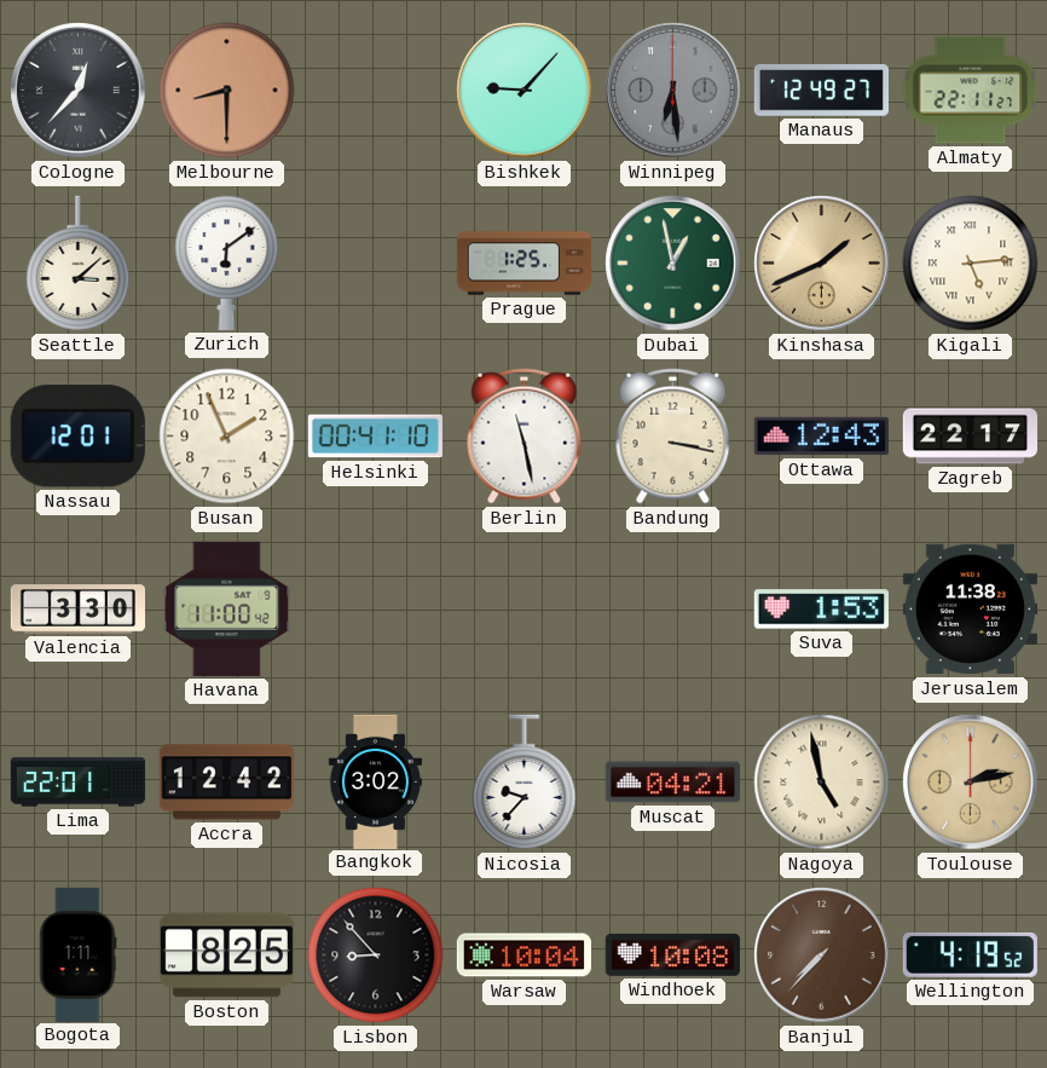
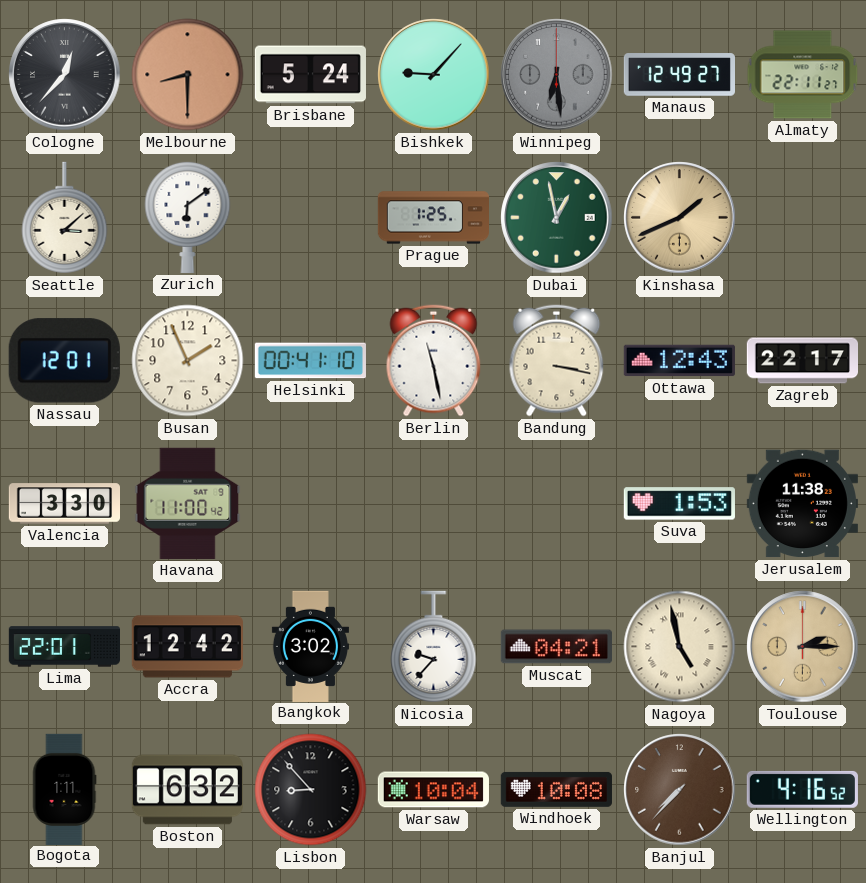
Brisbane: none -> 5:24
Kigali: 5:14 -> none
Toulouse: 2:13 -> 2:15
Boston: 8:25 -> 6:32
Wellington: 4:19 -> 4:16
